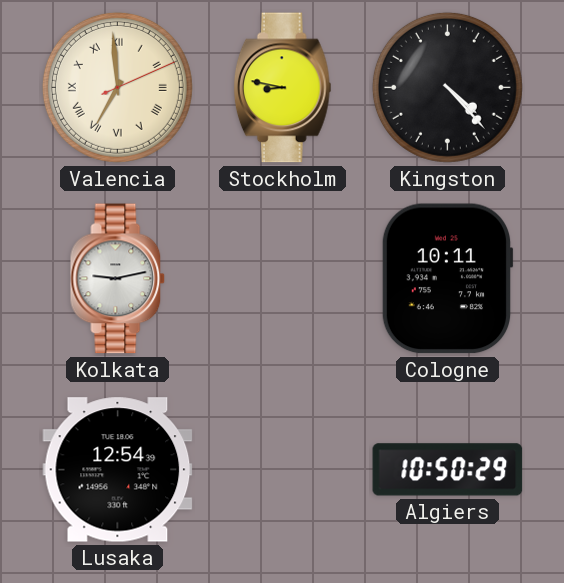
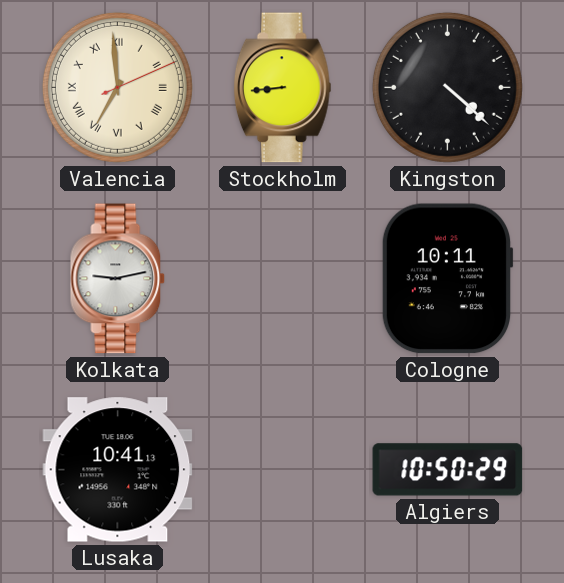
Stockholm: 8:47 -> 8:44
Kingston: 4:23 -> 4:22
Lusaka: 12:54 -> 10:41
